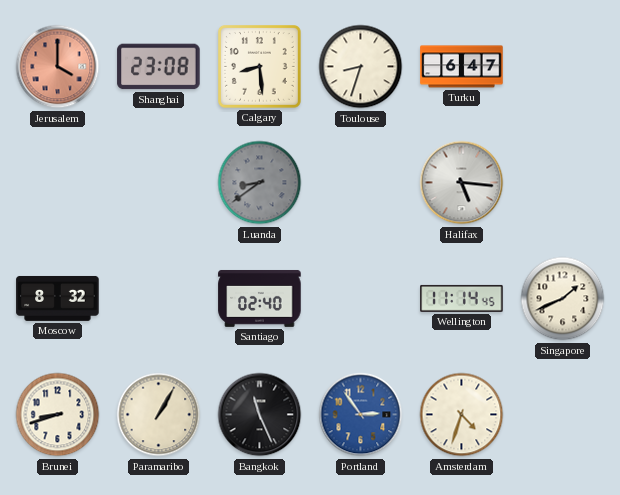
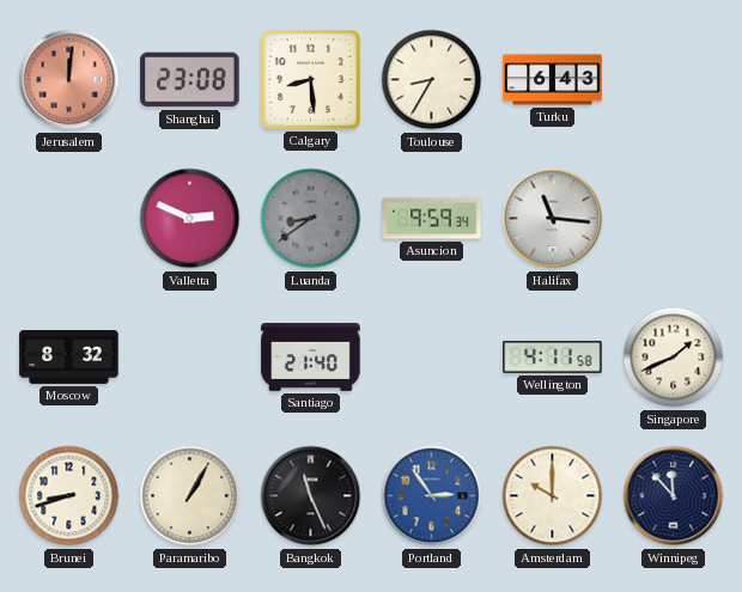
Jerusalem: 4:00 -> 12:01
Toulouse: 8:33 -> 8:35
Turku: 6:47 -> 6:43
Valletta: none -> 2:49
Asuncion: none -> 9:59
Halifax: 5:16 -> 11:16
Santiago: 02:40 -> 21:40
Wellington: 11:14 -> 4:11
Amsterdam: 4:33 -> 10:00
Winnipeg: none -> 11:53
